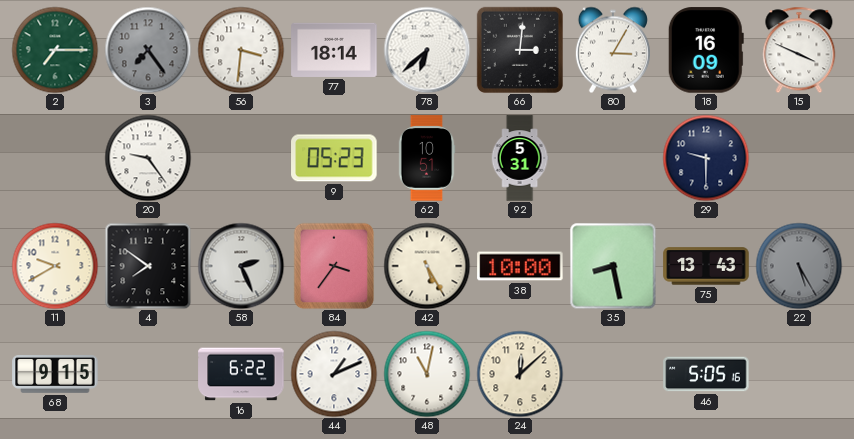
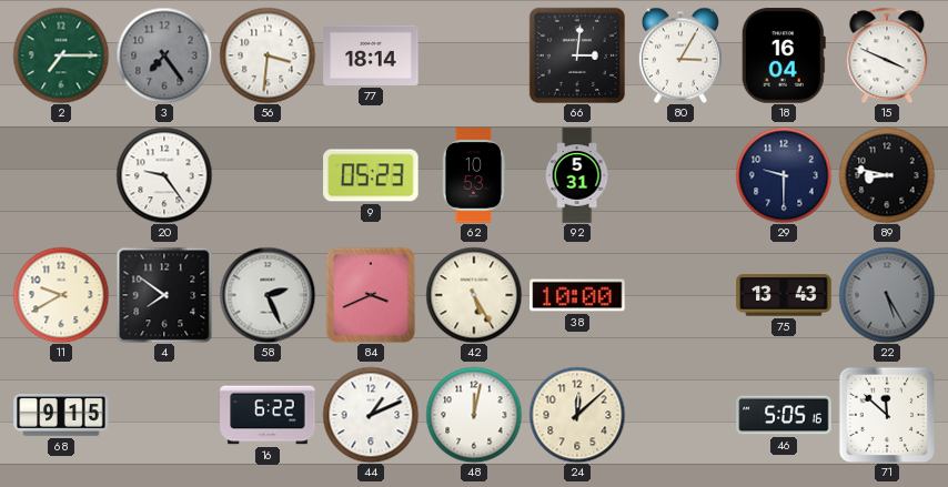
78: 6:38 -> none
18: 16:09 -> 16:04
62: 10:51 -> 10:53
89: none -> 8:47
84: 3:36 -> 3:41
35: 8:28 -> none
48: 11:02 -> 12:02
71: none -> 11:52
